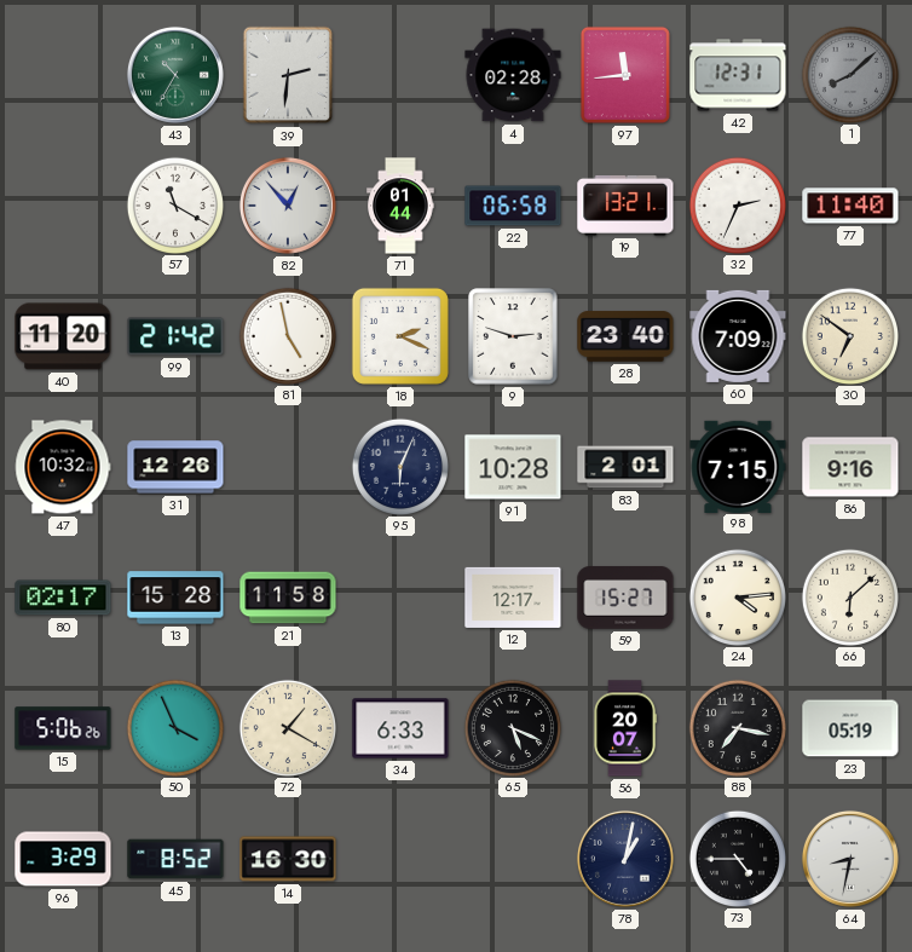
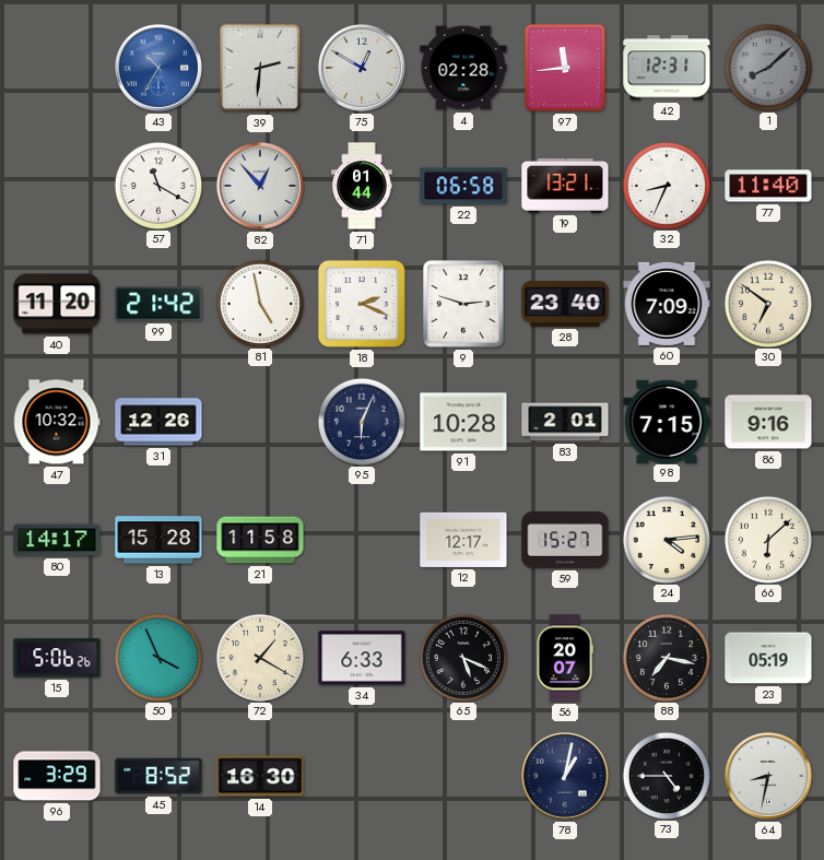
43 dial: green -> blue
75: none -> 12:50
32: 2:34 -> 8:34
80: 02:17 -> 14:17
